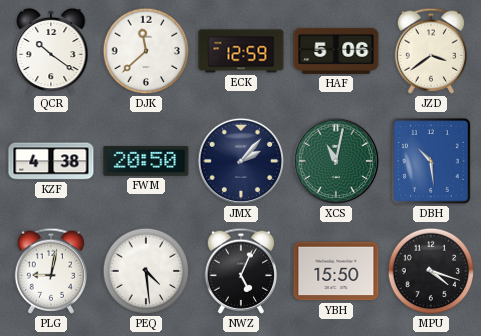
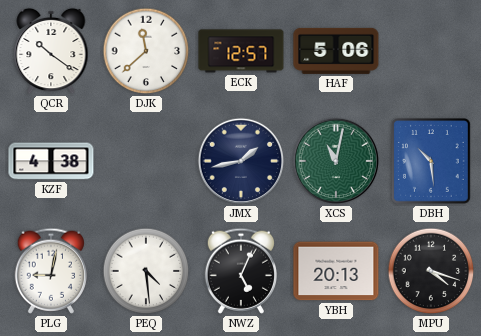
ECK: 12:59 -> 12:57
JZD: 3:39 -> none
FWM: 20:50 -> none
JMX: 2:07 -> 1:43
YBH: 15:50 -> 20:13
